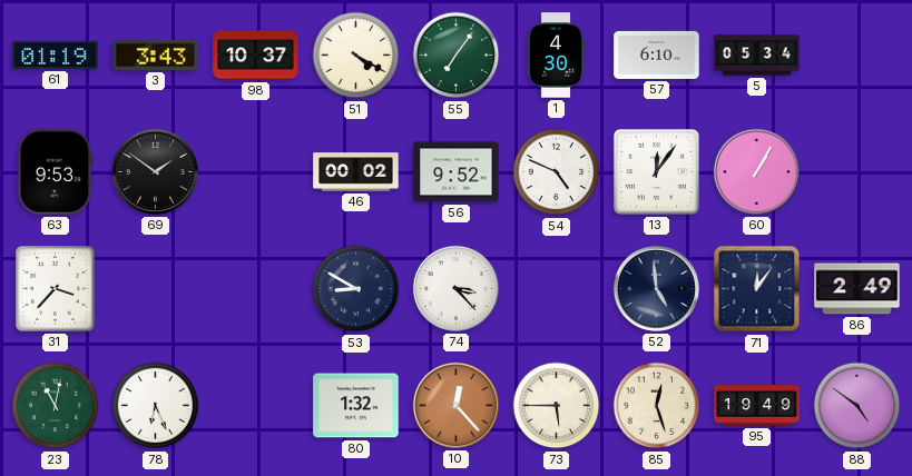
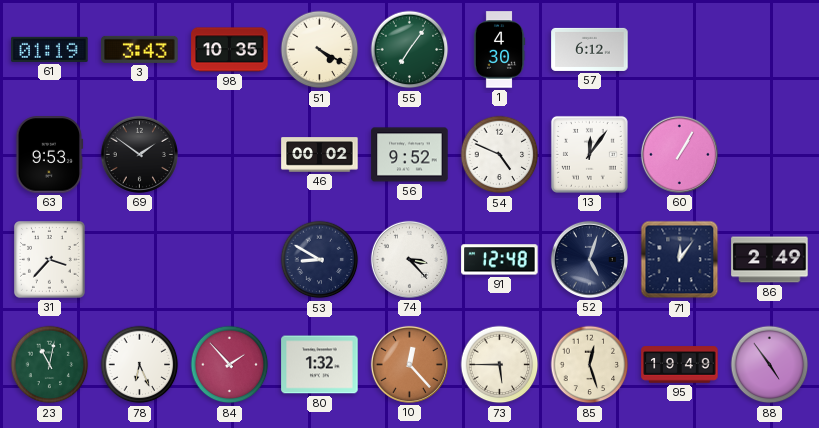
98: 10:37 -> 10:35
57: 6:10 -> 6:12
5: 05:34 -> none
91: none -> 12:48
52: 4:59 -> 5:03
84: none -> 1:53
88: 4:51 -> 4:54
